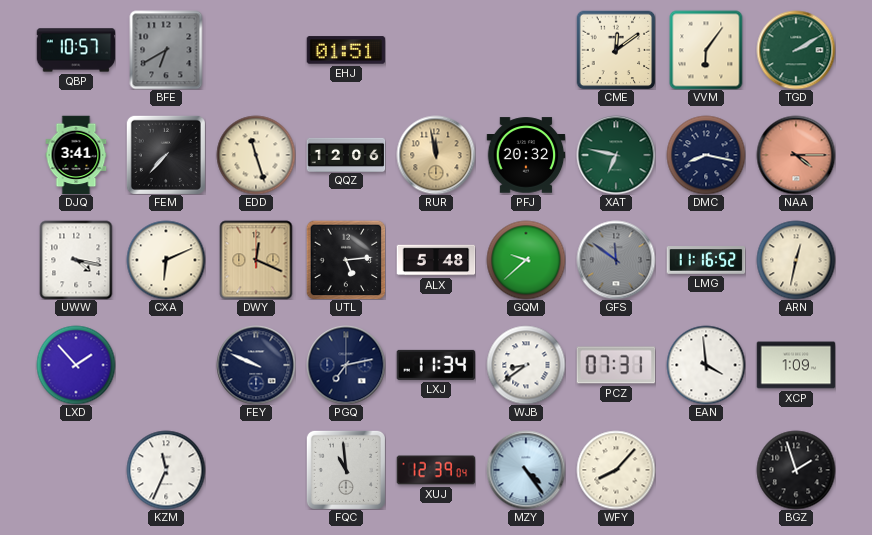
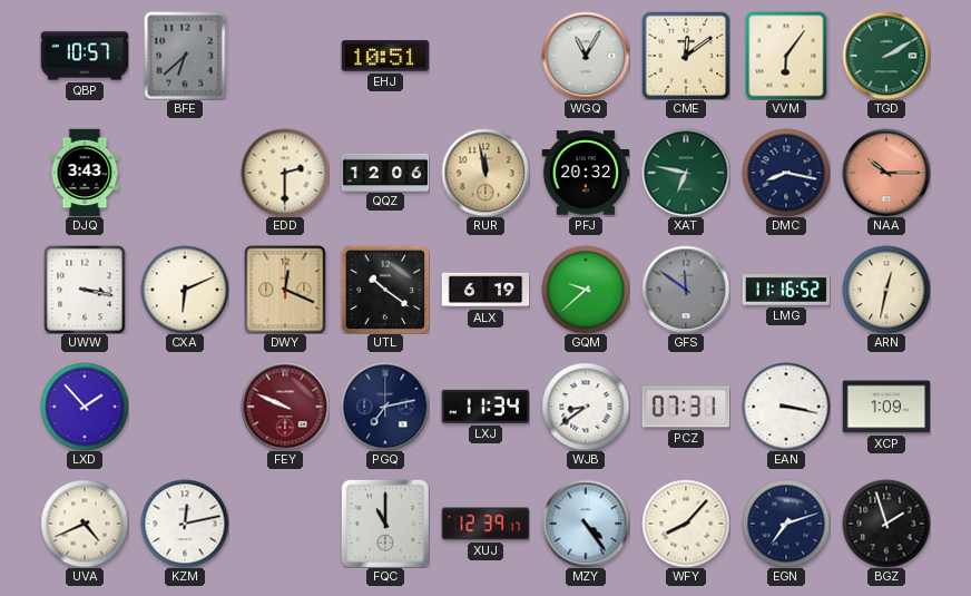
BFE: 6:40 -> 6:38
EHJ: 01:51 -> 10:51
WGQ: none -> 11:05
DJQ: 3:41 -> 3:43
FEM: 7:37 -> none
EDD: 11:27 -> 2:30
NAA: 4:15 -> 10:15
UWW: 4:17 -> 3:17
UTL: 5:14 -> 10:21
ALX: 5:48 -> 6:19
FEY dial: navy -> burgundy
EAN: 3:59 -> 3:17
UVA: none -> 4:41
KZM: 11:34 -> 12:13
FQC: 10:59 -> 11:00
XUJ: 12:39:04 -> 12:39:17
EGN: none -> 7:12
